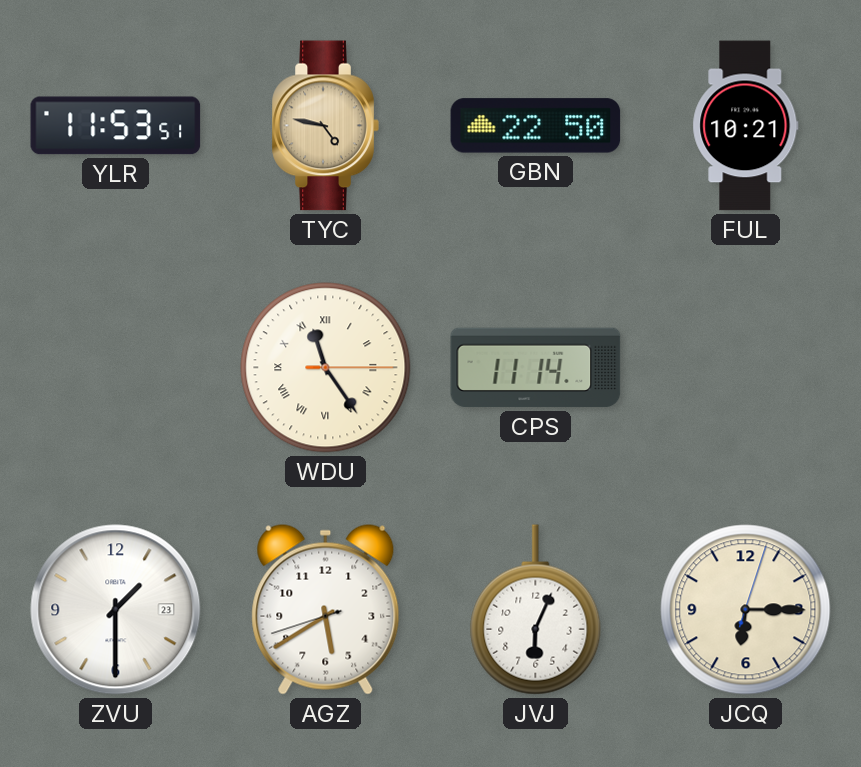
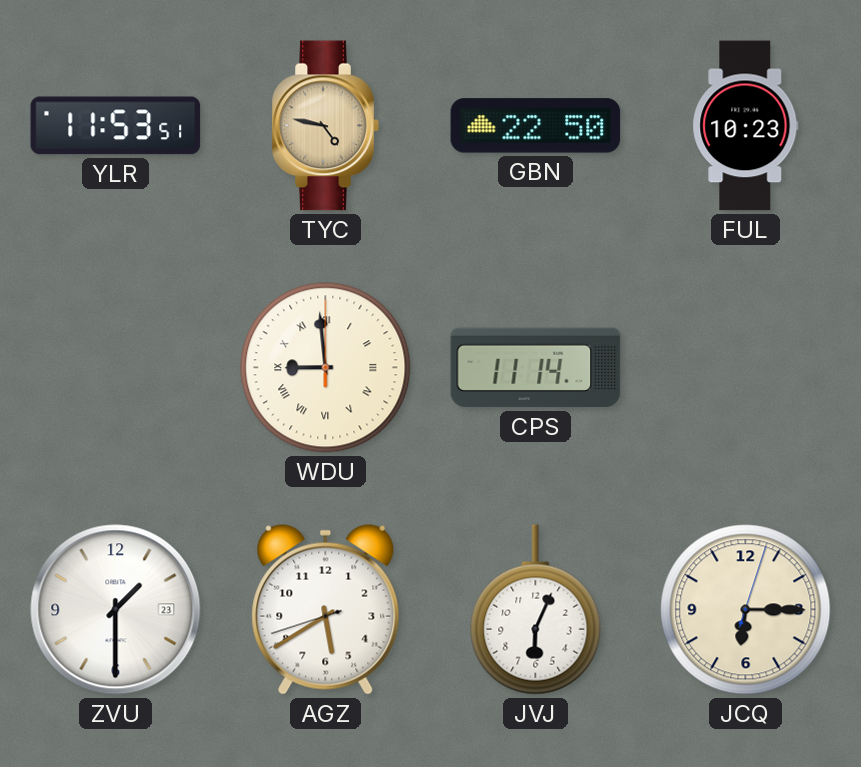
FUL: 10:21 -> 10:23
WDU: 11:24 -> 8:59
